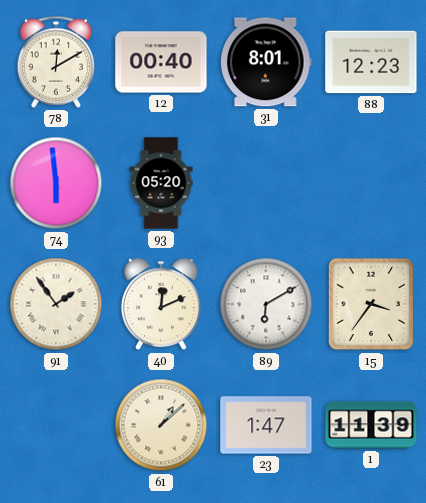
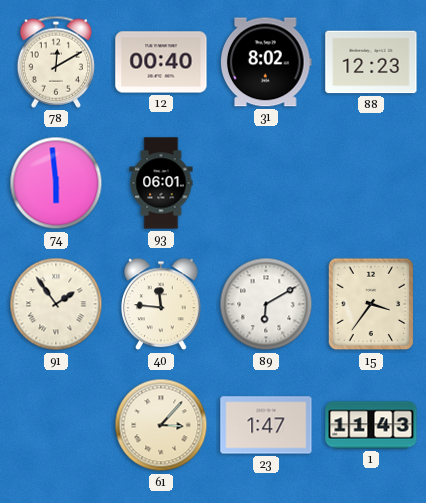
31: 8:01 -> 8:02
93: 05:20 -> 06:01
40: 12:11 -> 11:46
61: 1:08 -> 3:07
1: 11:39 -> 11:43
